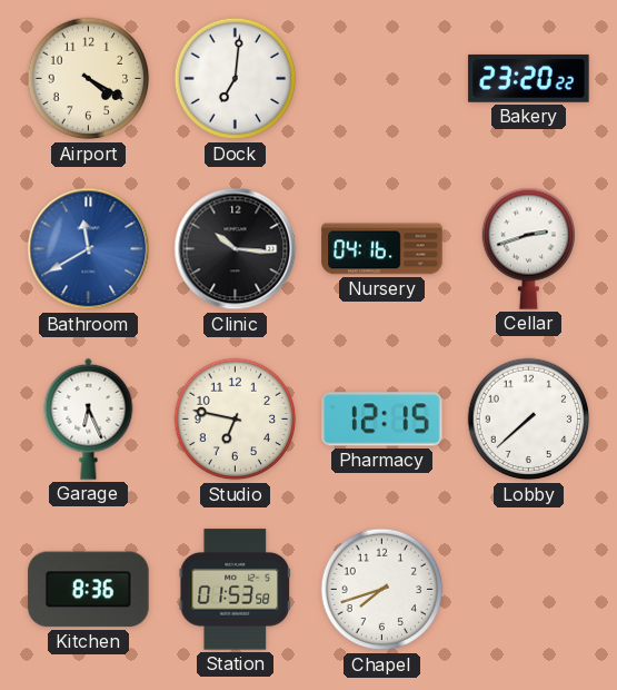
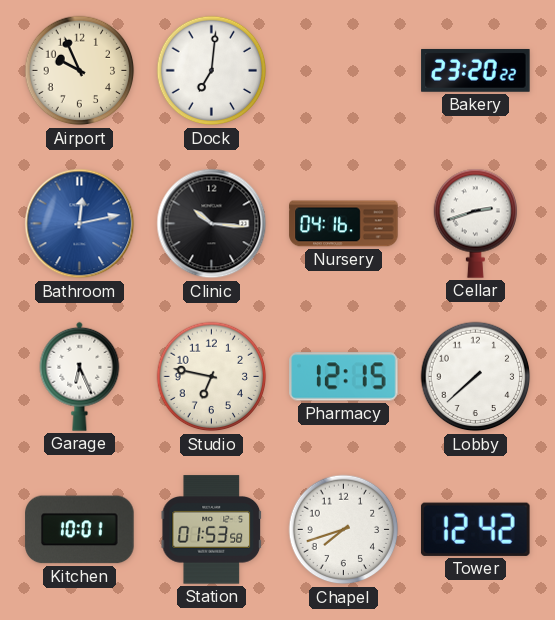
Airport: 4:20 -> 9:56
Bathroom: 11:40 -> 12:13
Kitchen: 8:36 -> 10:01
Tower: none -> 12:42
